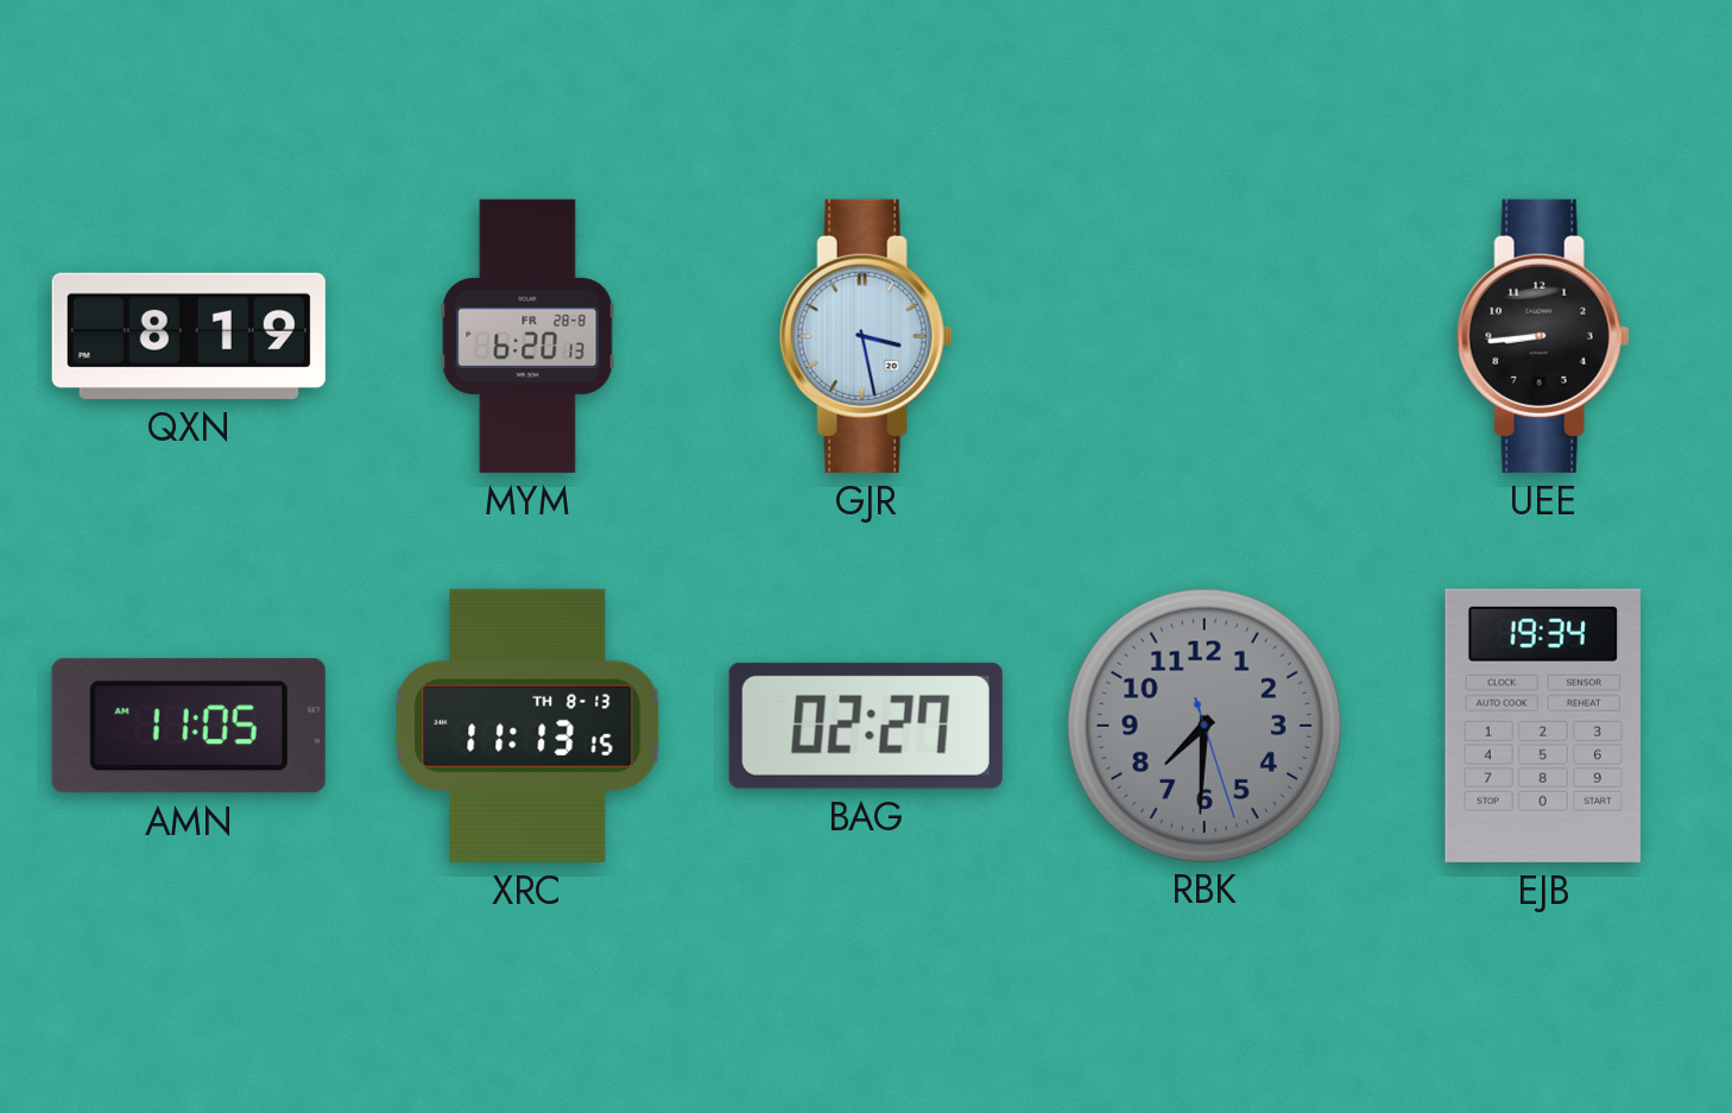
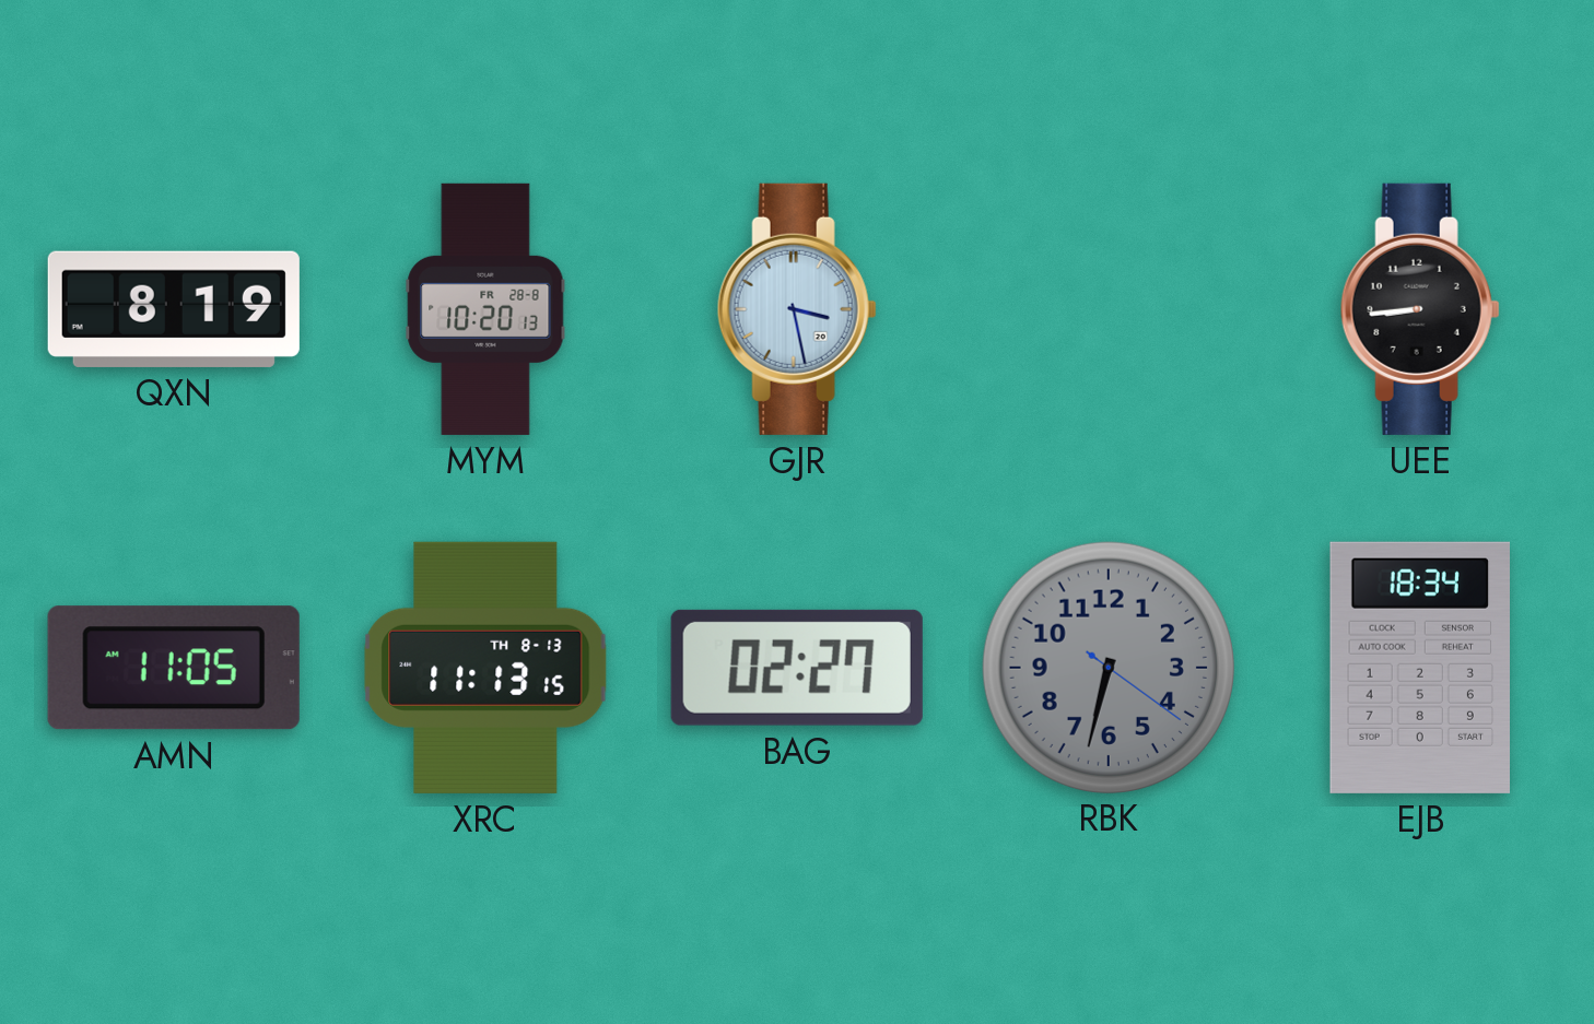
MYM: 6:20 -> 10:20
RBK: 7:30 -> 6:32
EJB: 19:34 -> 18:34
